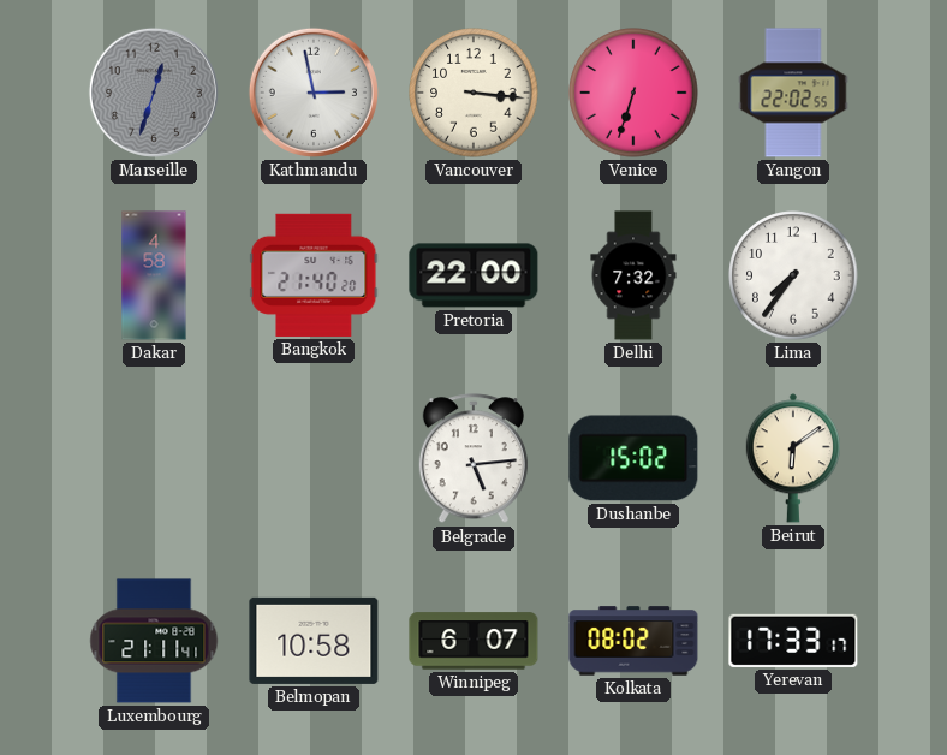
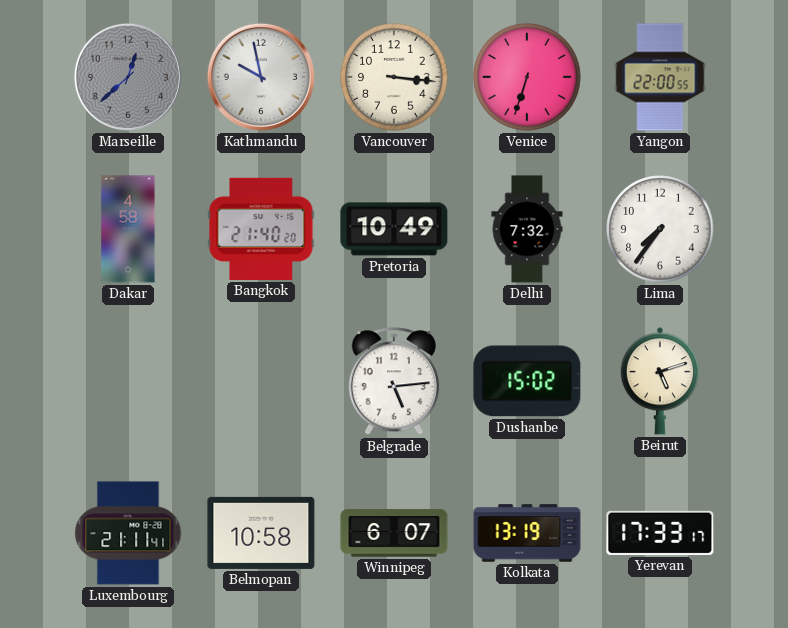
Marseille: 12:33 -> 12:38
Kathmandu: 2:58 -> 9:58
Yangon: 22:02 -> 22:00
Pretoria: 22:00 -> 10:49
Beirut: 6:09 -> 5:12
Kolkata: 08:02 -> 13:19
